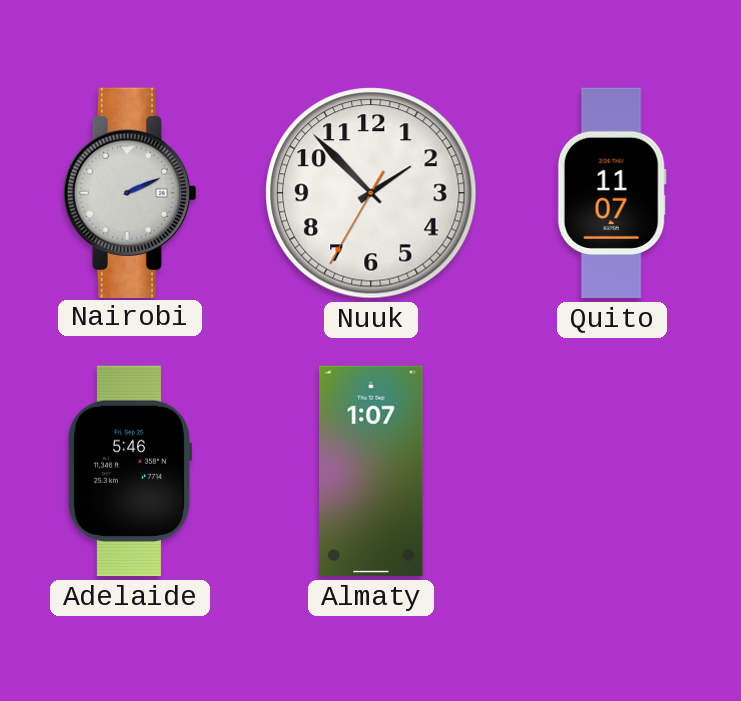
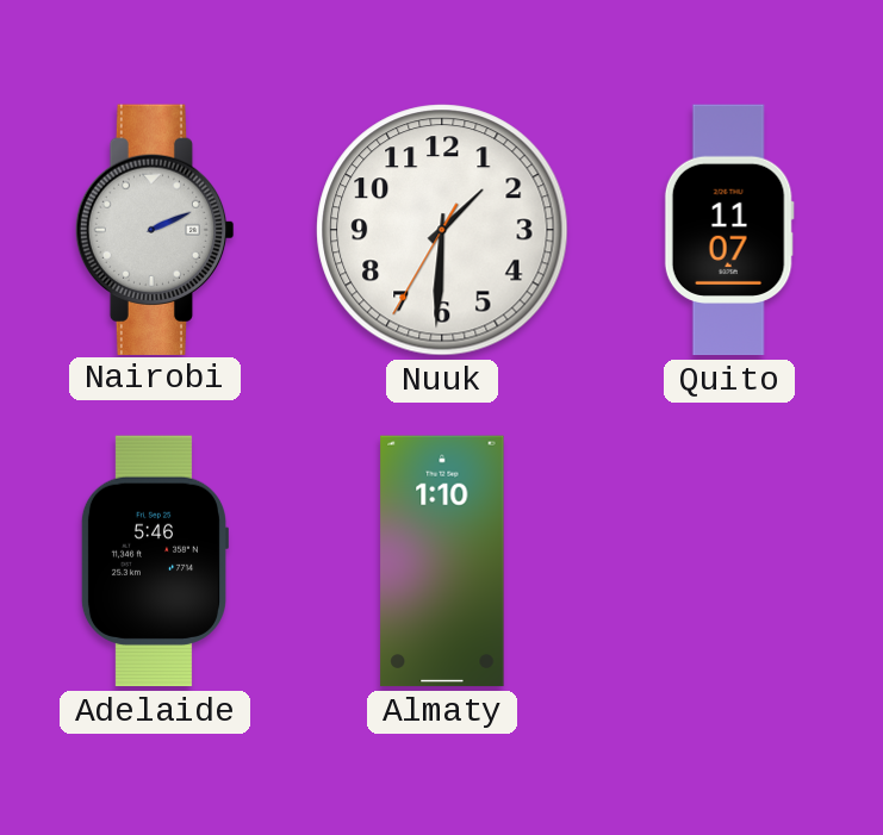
Nuuk: 1:52 -> 1:30
Almaty: 1:07 -> 1:10
